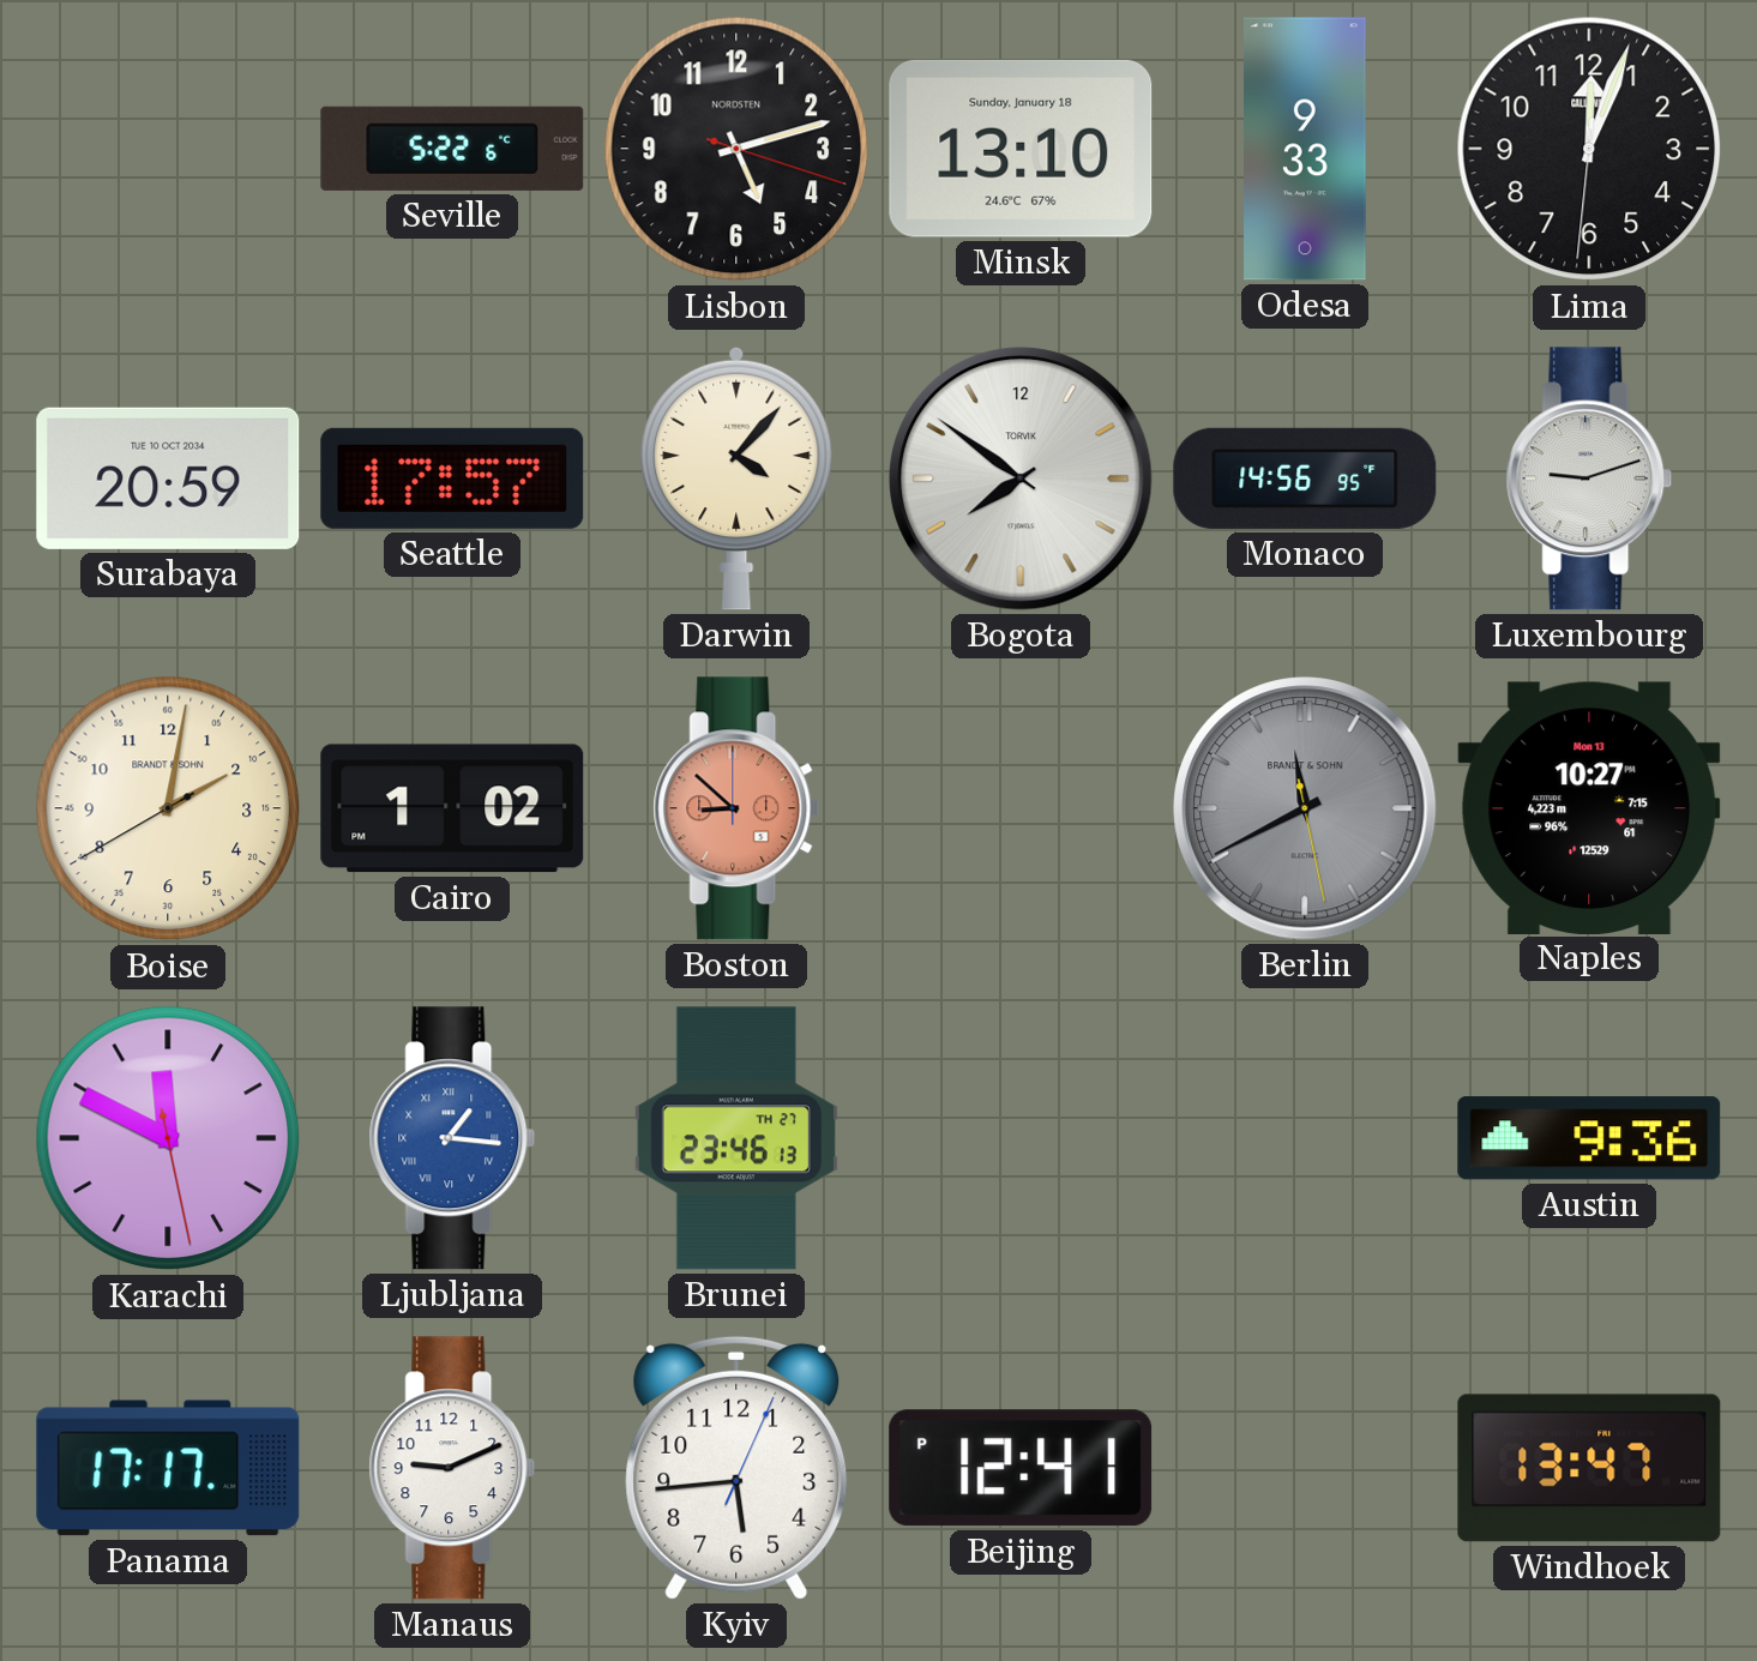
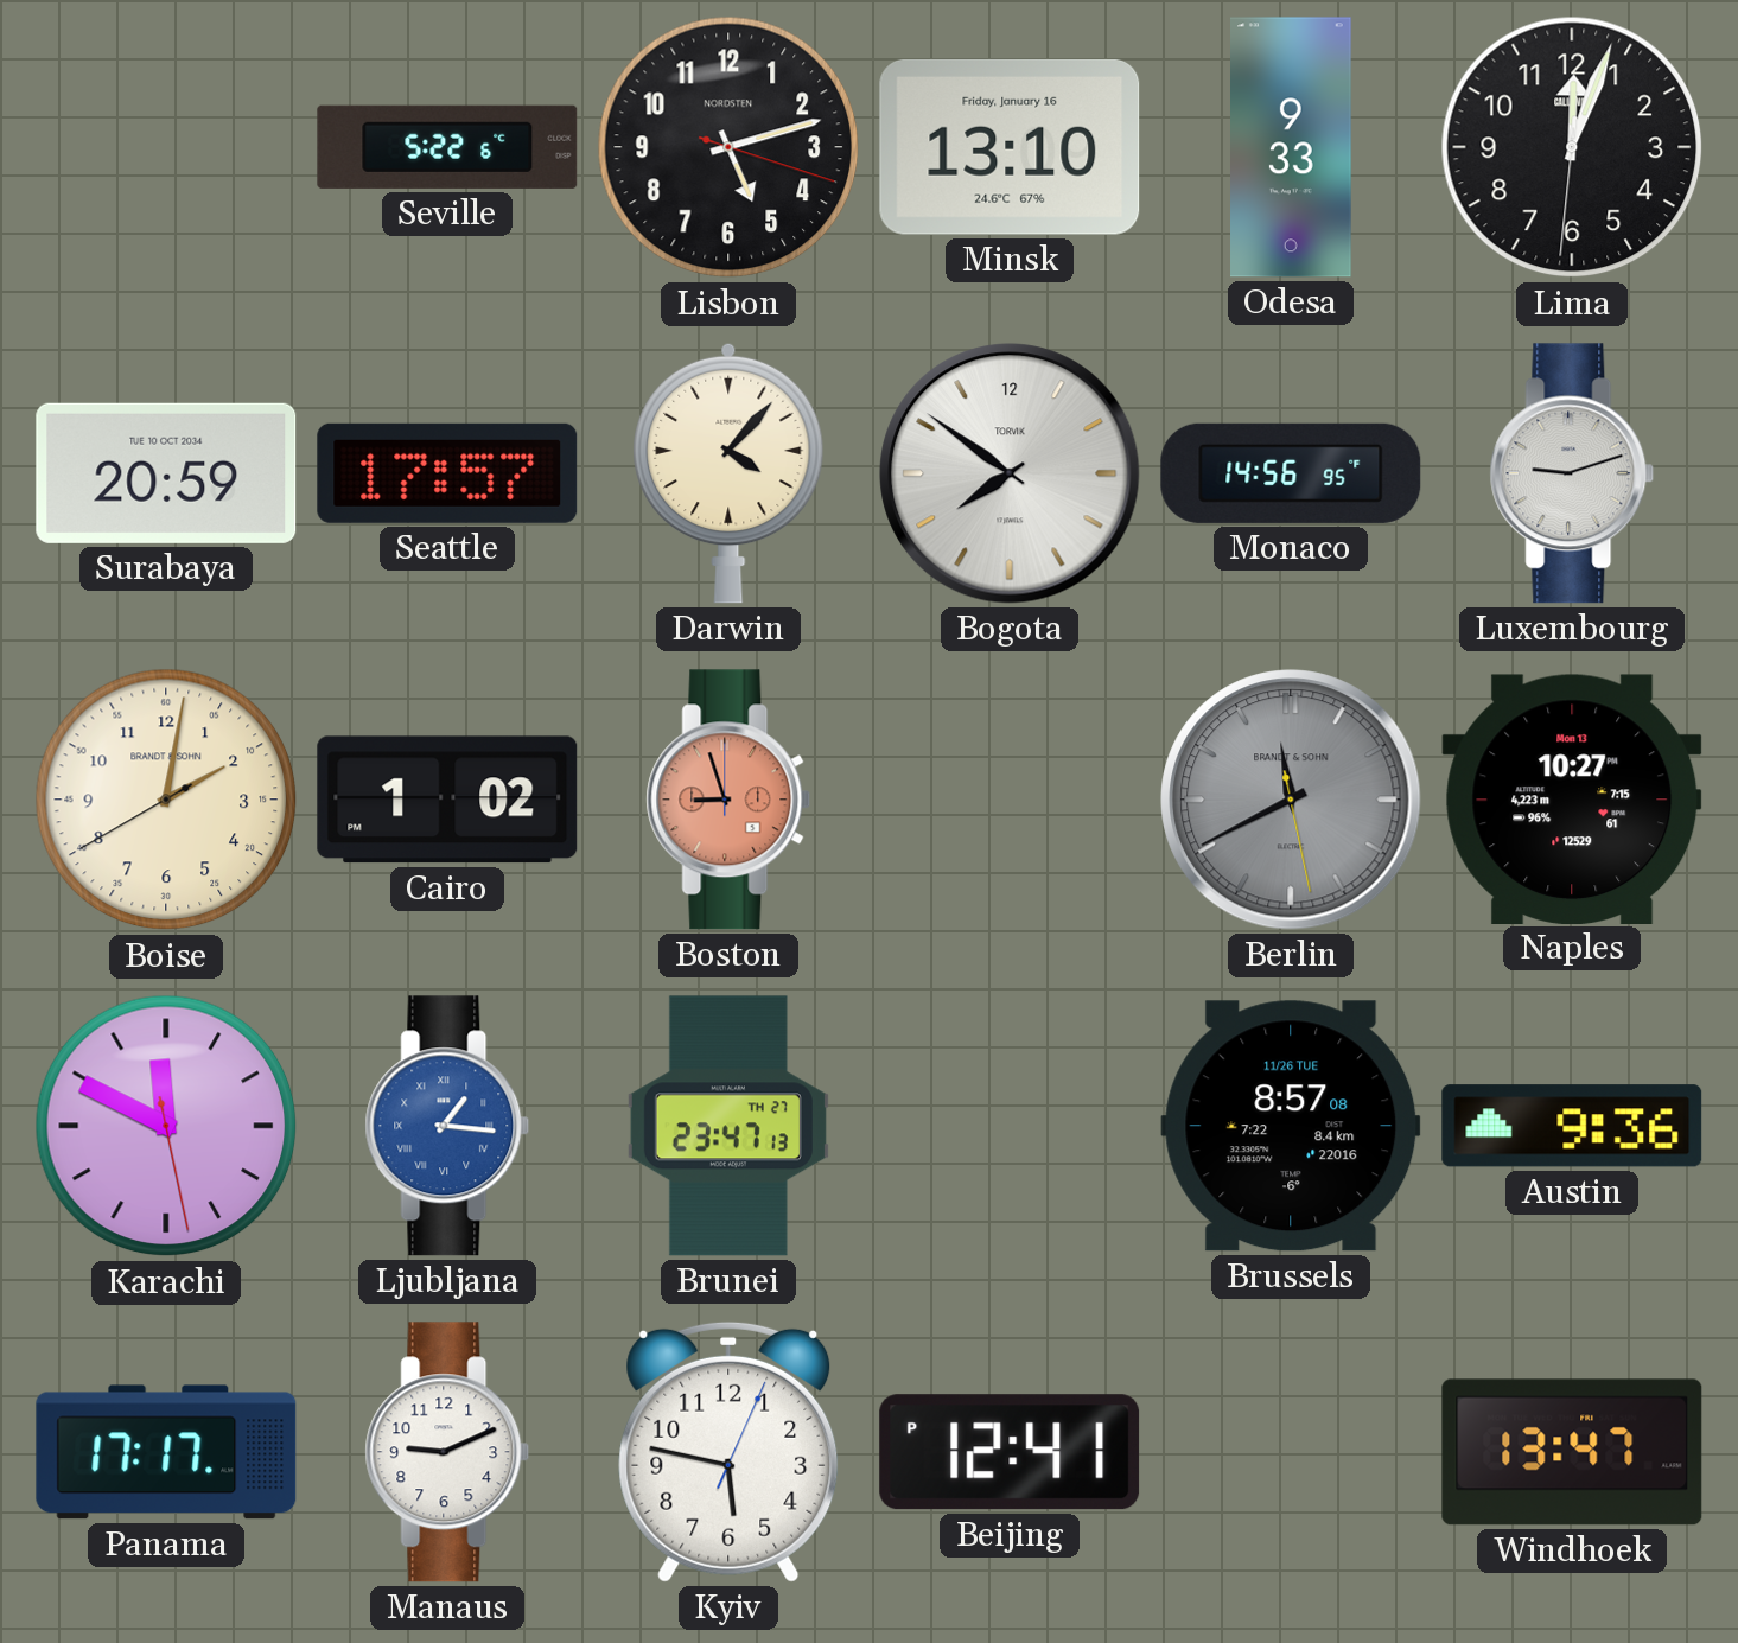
Minsk date: Sunday, January 18 -> Friday, January 16
Boston: 8:52 -> 8:57
Brunei: 23:46 -> 23:47
Brussels: none -> 8:57
Kyiv: 5:44 -> 5:47
